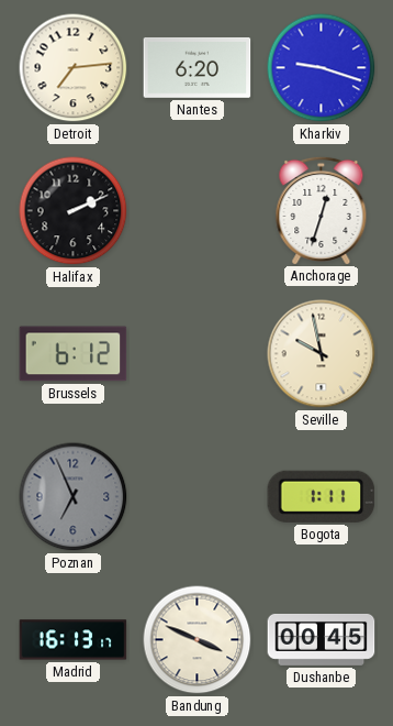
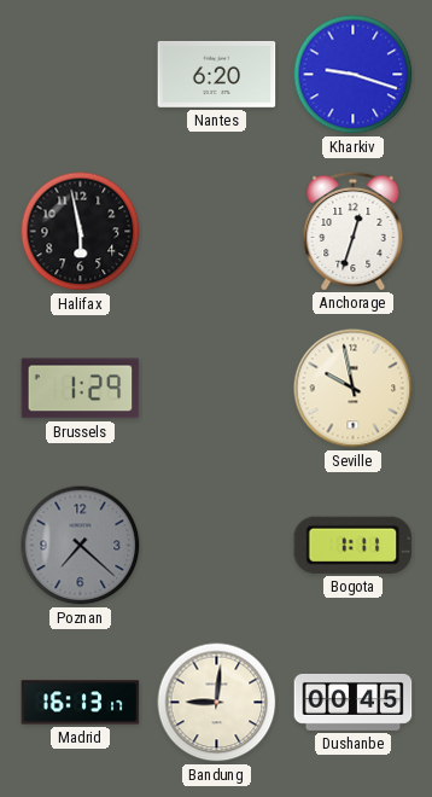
Detroit: 7:14 -> none
Halifax: 2:11 -> 5:58
Brussels: 6:12 -> 1:29
Poznan: 6:56 -> 7:22
Bandung: 3:49 -> 9:01
